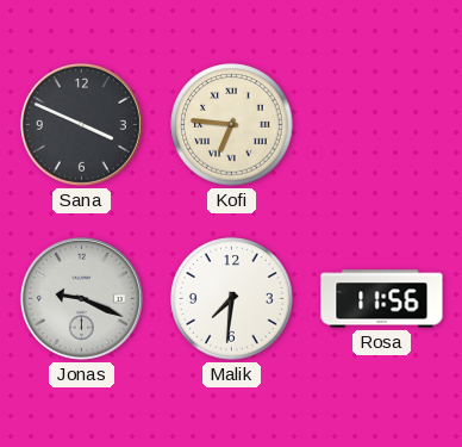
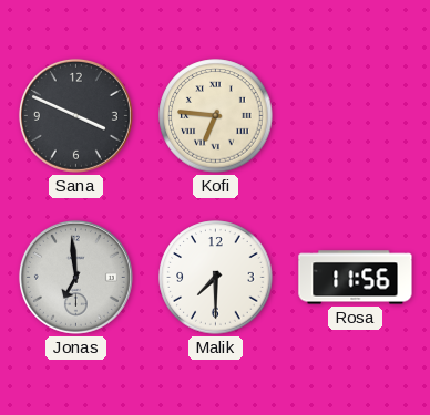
Jonas: 9:19 -> 6:59
Malik: 7:31 -> 7:30
